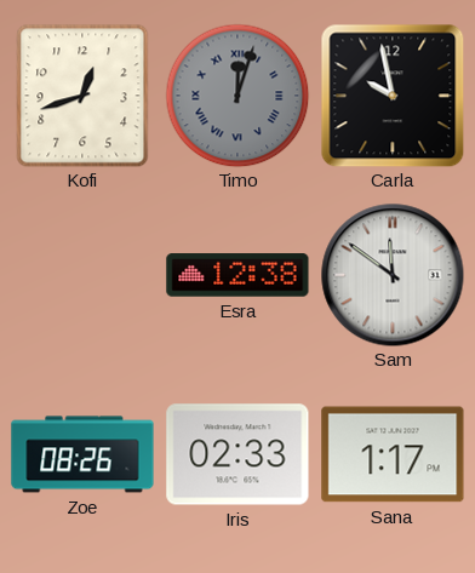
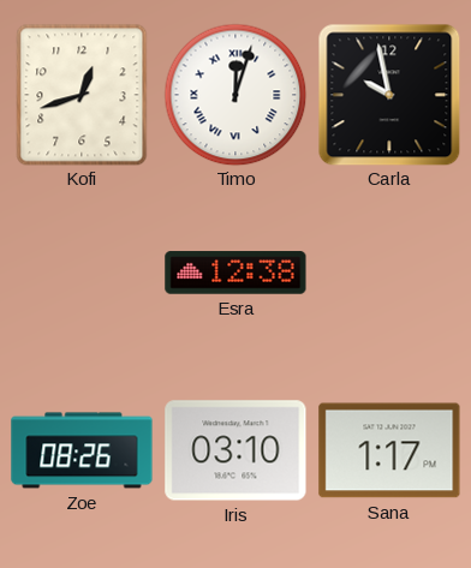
Timo dial: grey -> white
Sam: 11:51 -> none
Iris: 02:33 -> 03:10
